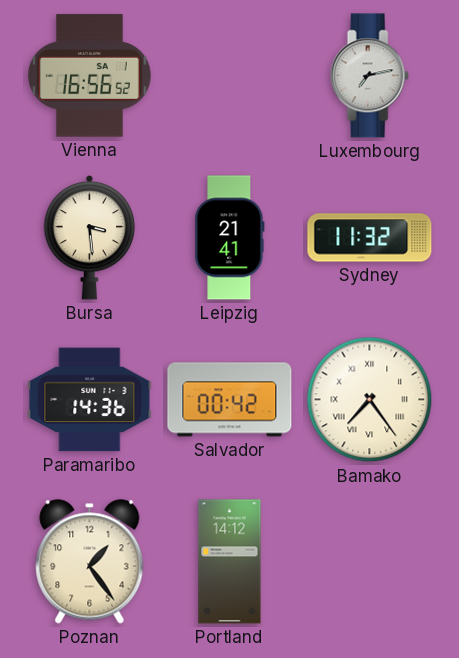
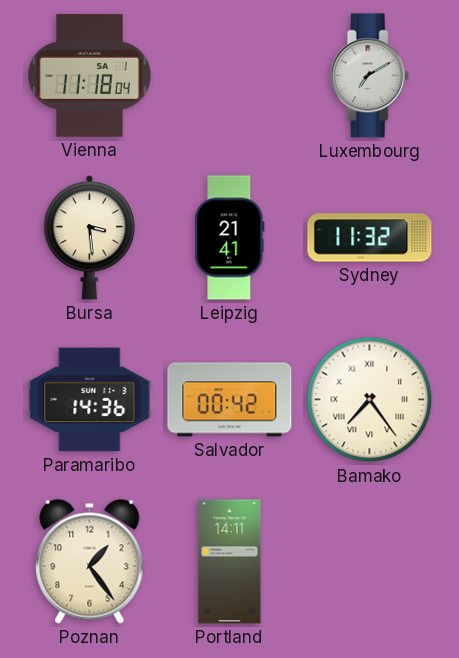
Vienna: 16:56 -> 11:18
Luxembourg: 7:13 -> 7:10
Portland: 14:12 -> 14:11
